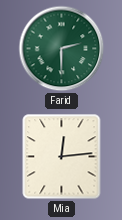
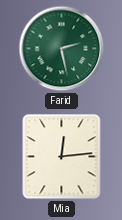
Farid: 2:30 -> 2:28
